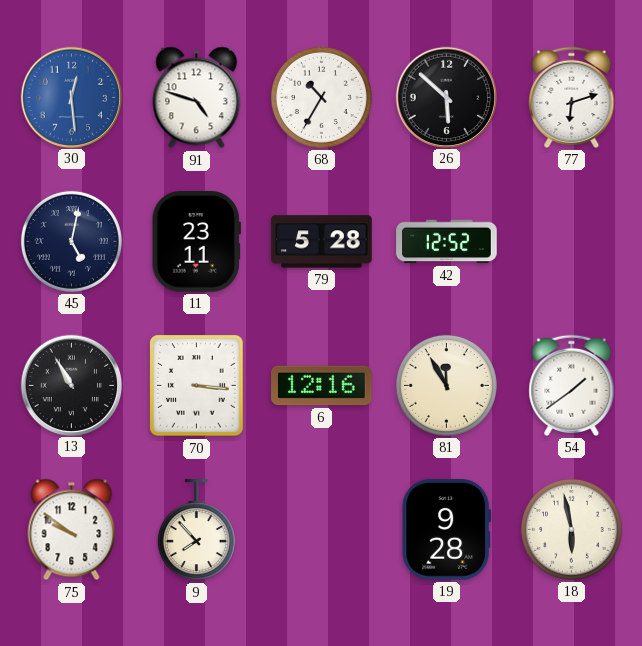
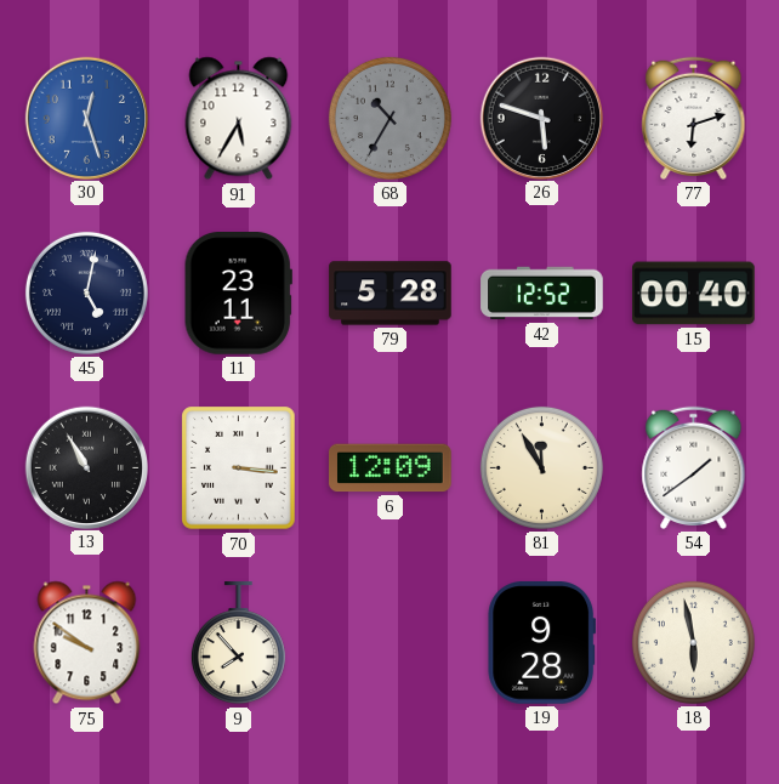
30: 12:29 -> 12:27
91: 4:48 -> 5:35
68 dial: white -> grey
26: 5:52 -> 5:48
15: none -> 00:40
6: 12:16 -> 12:09
